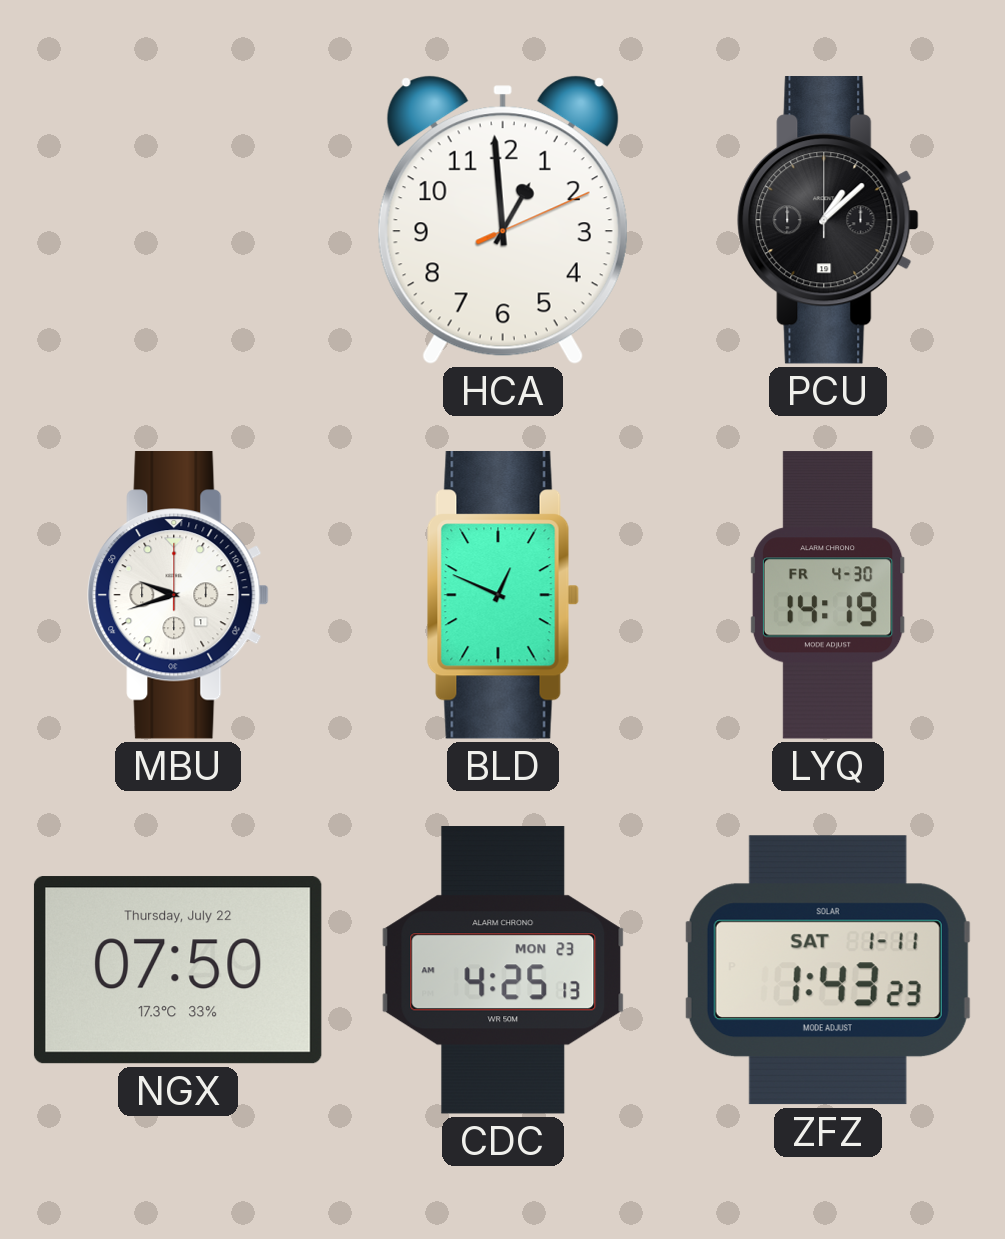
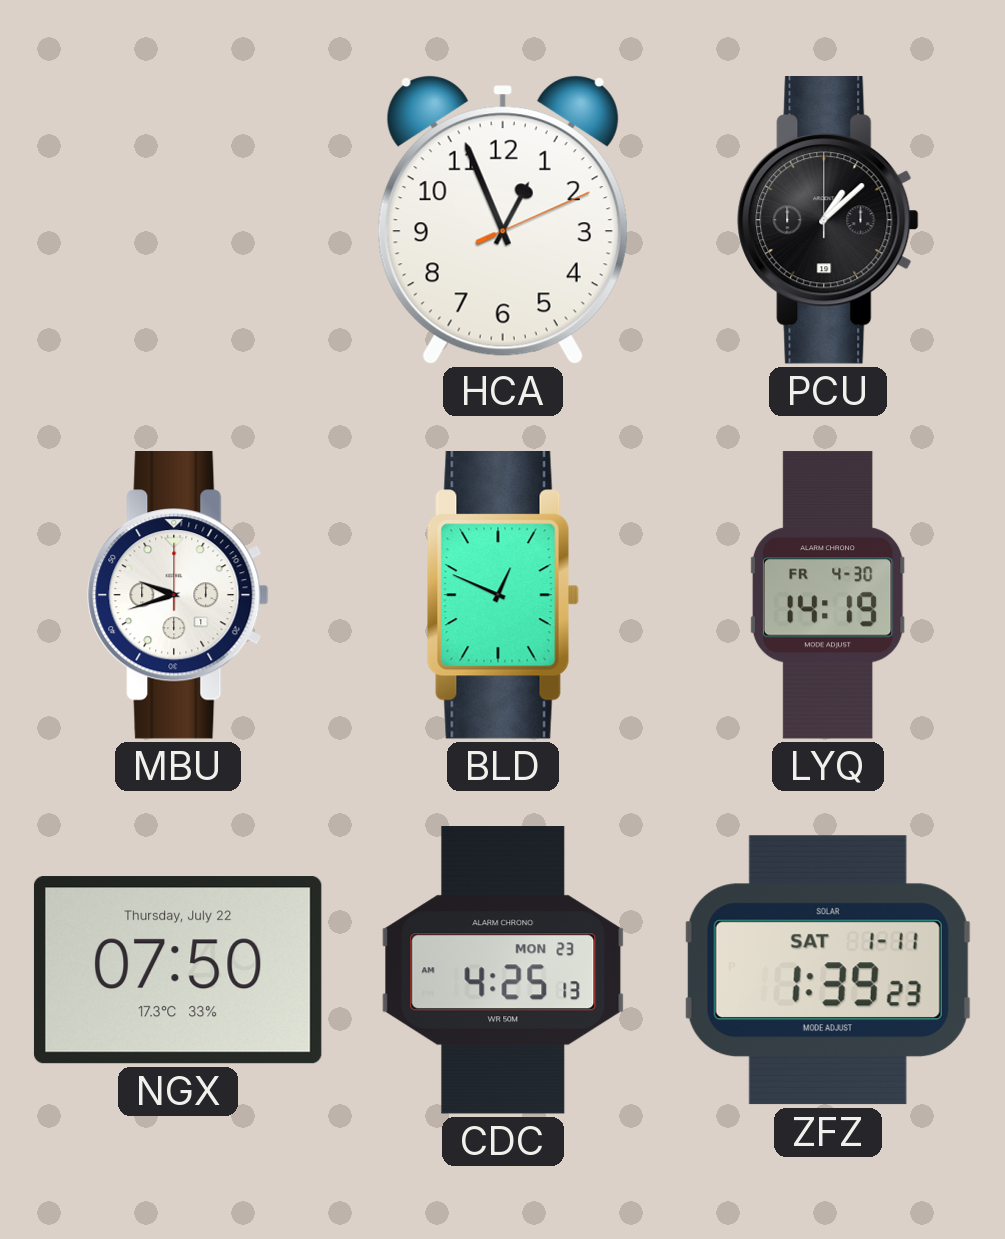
HCA: 12:59 -> 12:56
ZFZ: 1:43 -> 1:39
